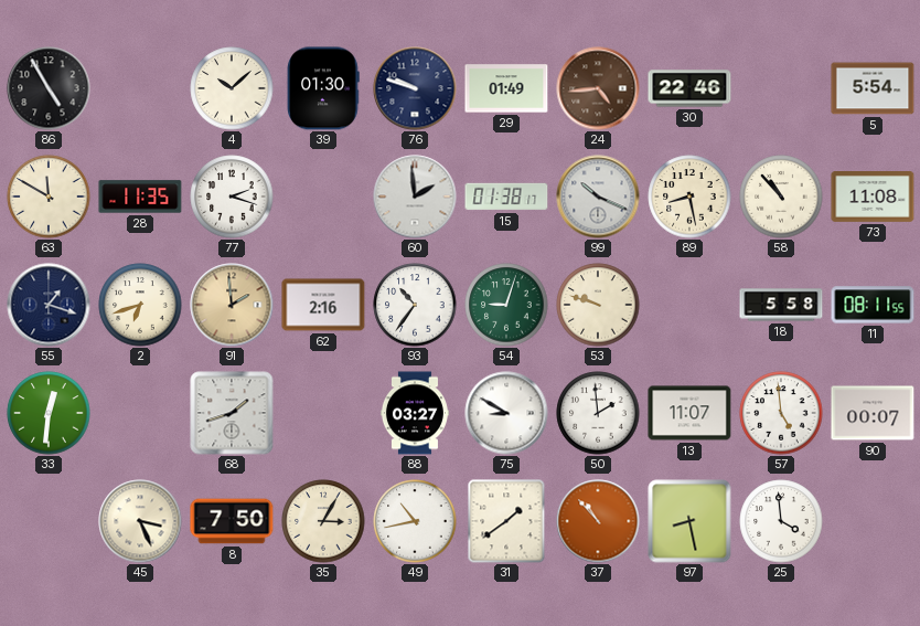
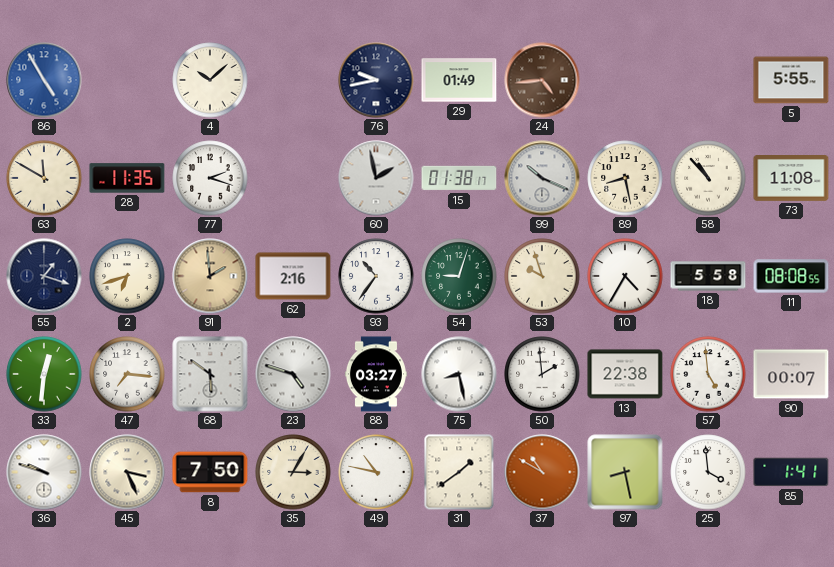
86 dial: black -> blue
39: 01:30 -> none
76: 9:48 -> 9:43
30: 22:46 -> none
5: 5:54 -> 5:55
60: 1:59 -> 1:58
53: 9:48 -> 9:57
10: none -> 4:35
11: 08:11 -> 08:08
47: none -> 7:16
68: 1:42 -> 5:51
23: none -> 4:48
75: 8:50 -> 8:28
13: 11:07 -> 22:38
36: none -> 9:48
49: 10:43 -> 10:47
37: 10:53 -> 10:50
85: none -> 1:41
